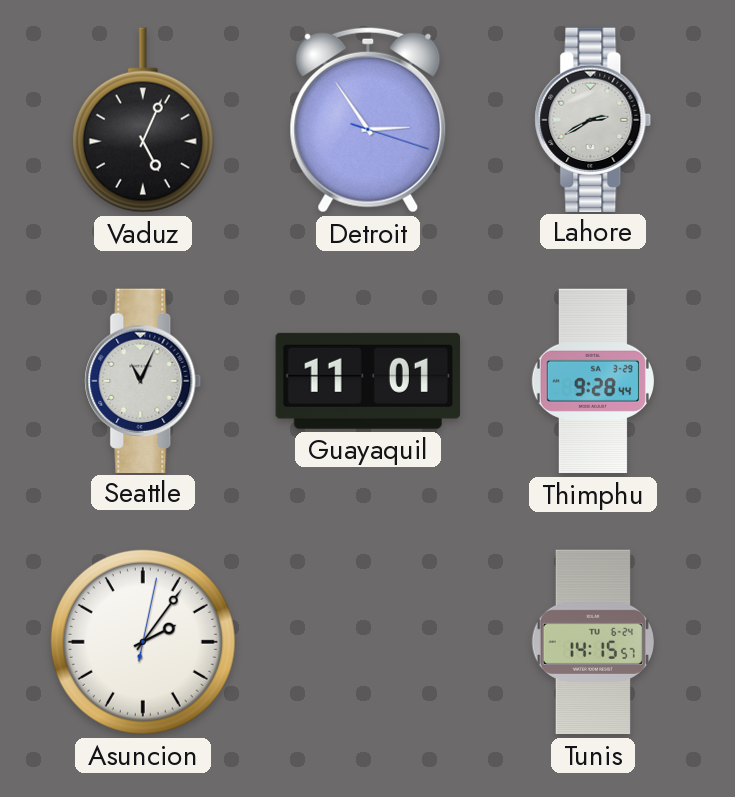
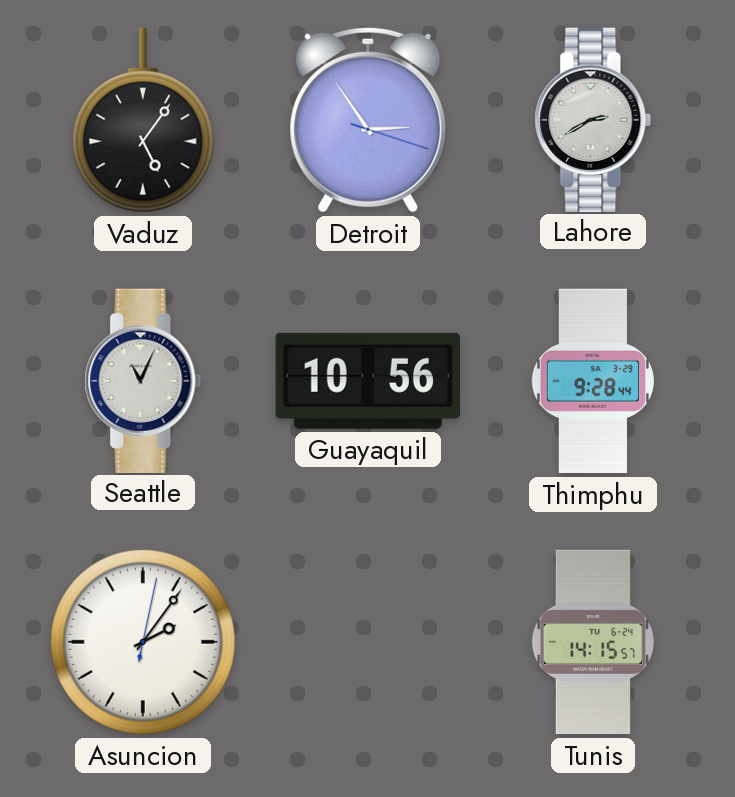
Vaduz: 5:04 -> 5:06
Guayaquil: 11:01 -> 10:56
